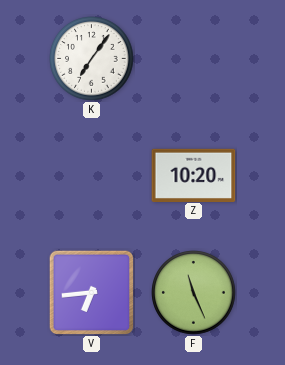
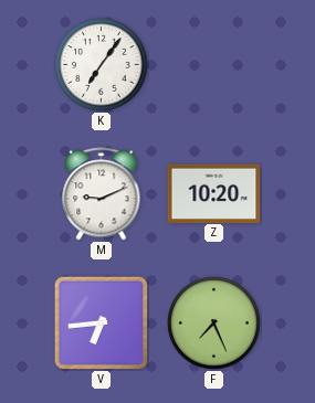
M: none -> 9:11
F: 11:26 -> 7:26
